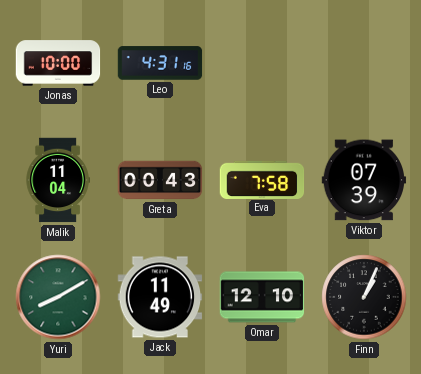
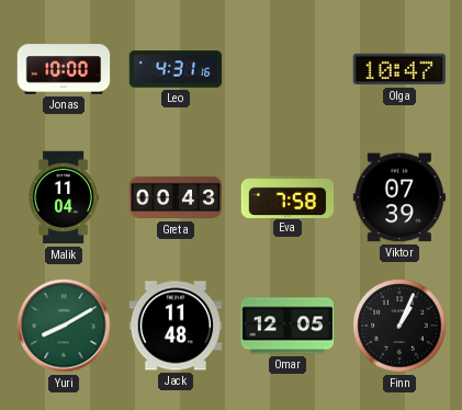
Olga: none -> 10:47
Jack: 11:49 -> 11:48
Omar: 12:10 -> 12:05
